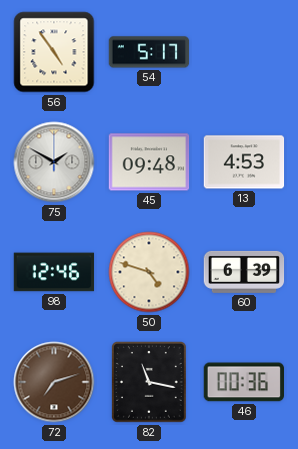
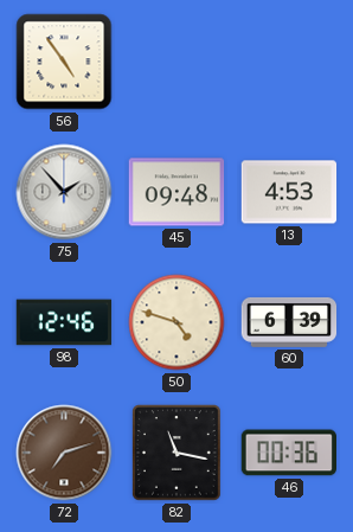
54: 5:17 -> none
75: 1:50 -> 1:53
